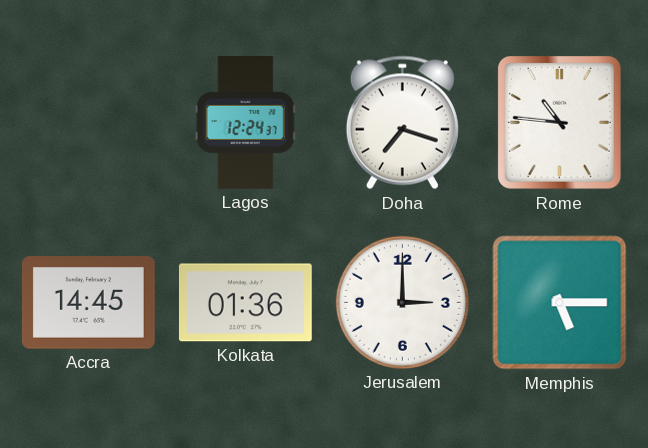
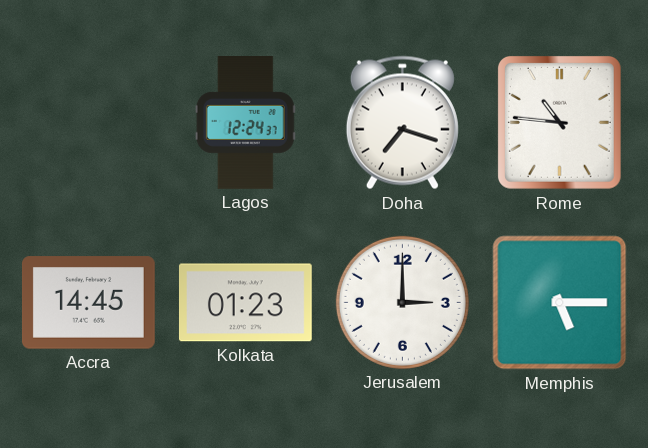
Kolkata: 01:36 -> 01:23
